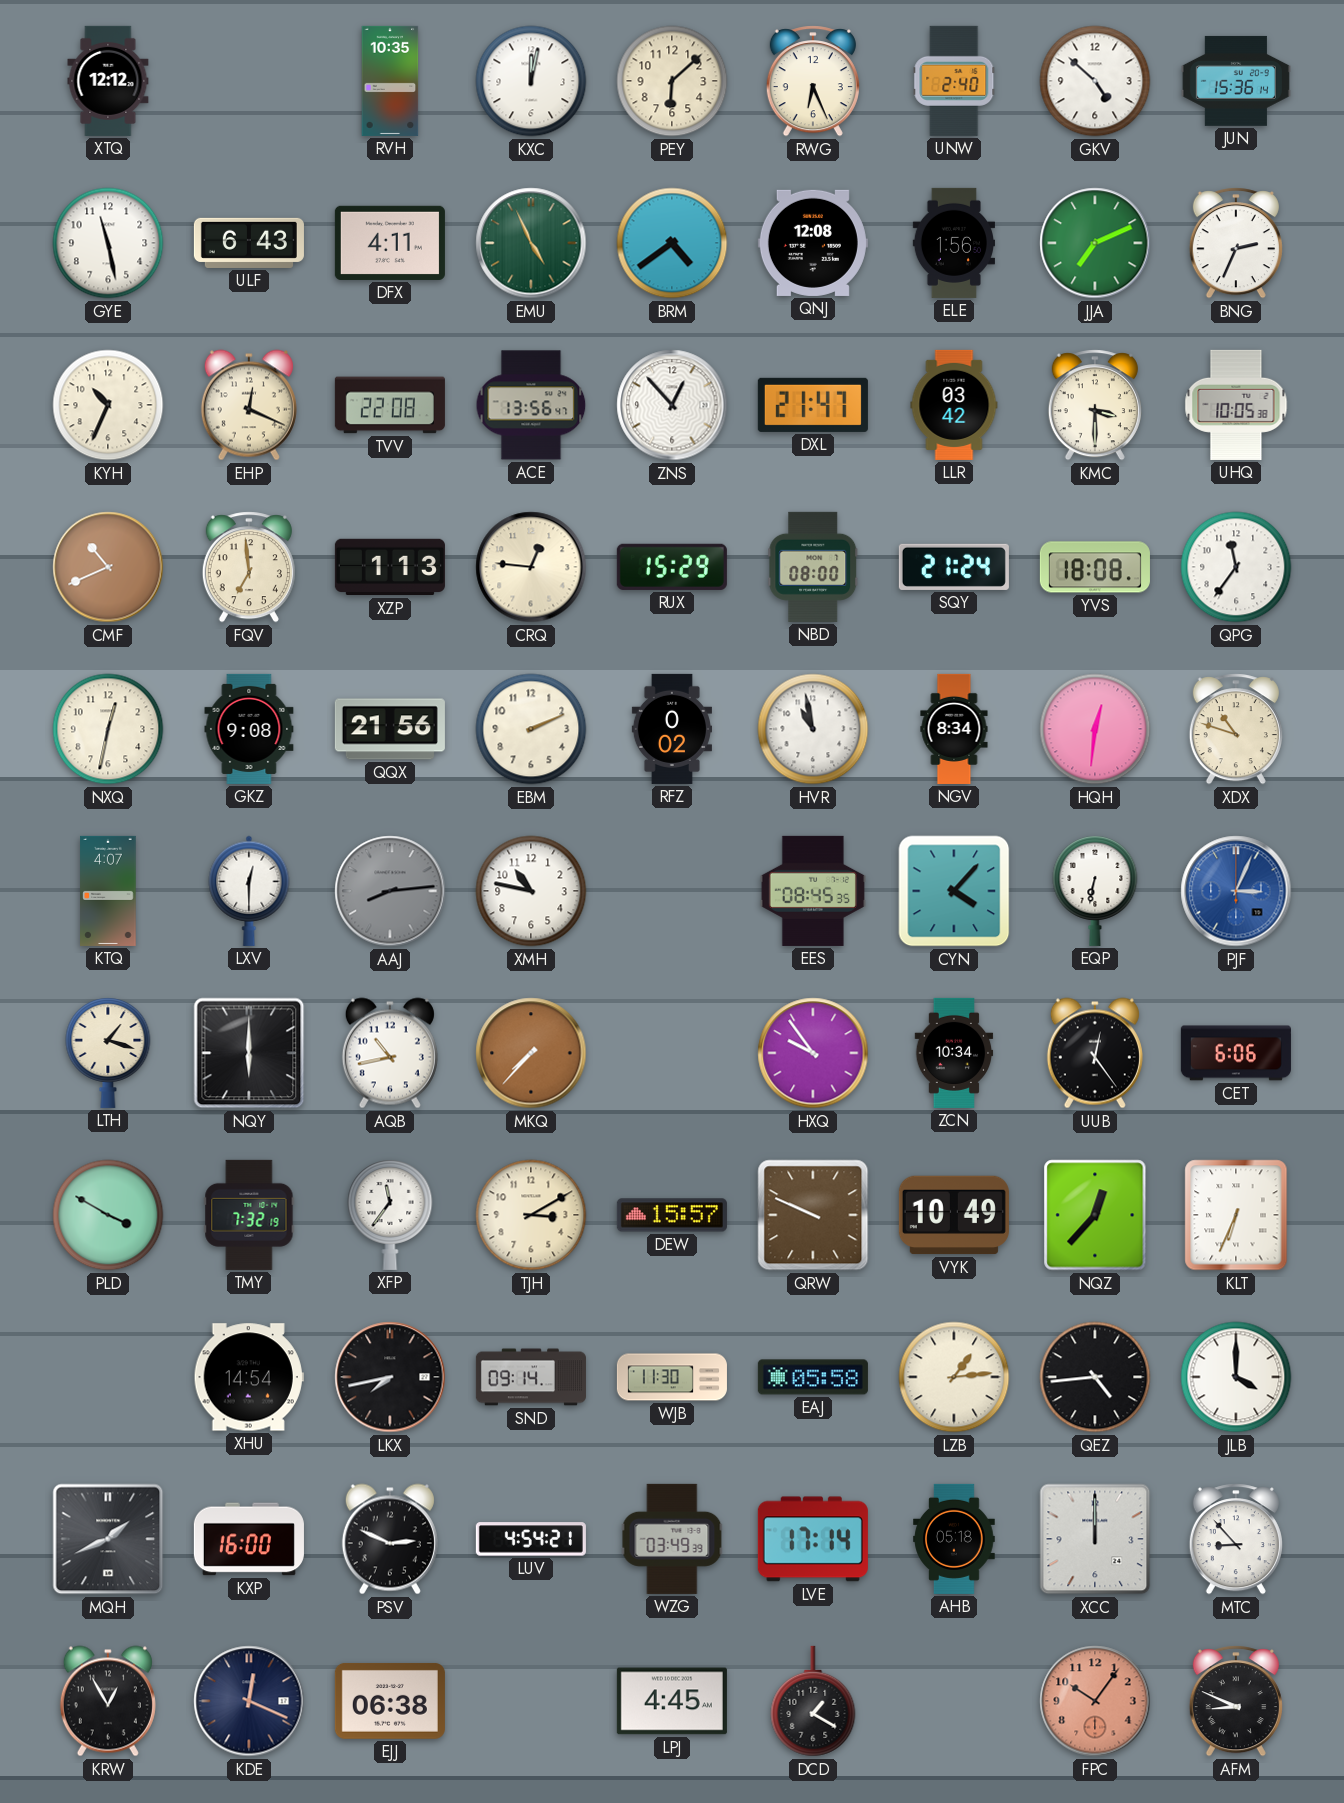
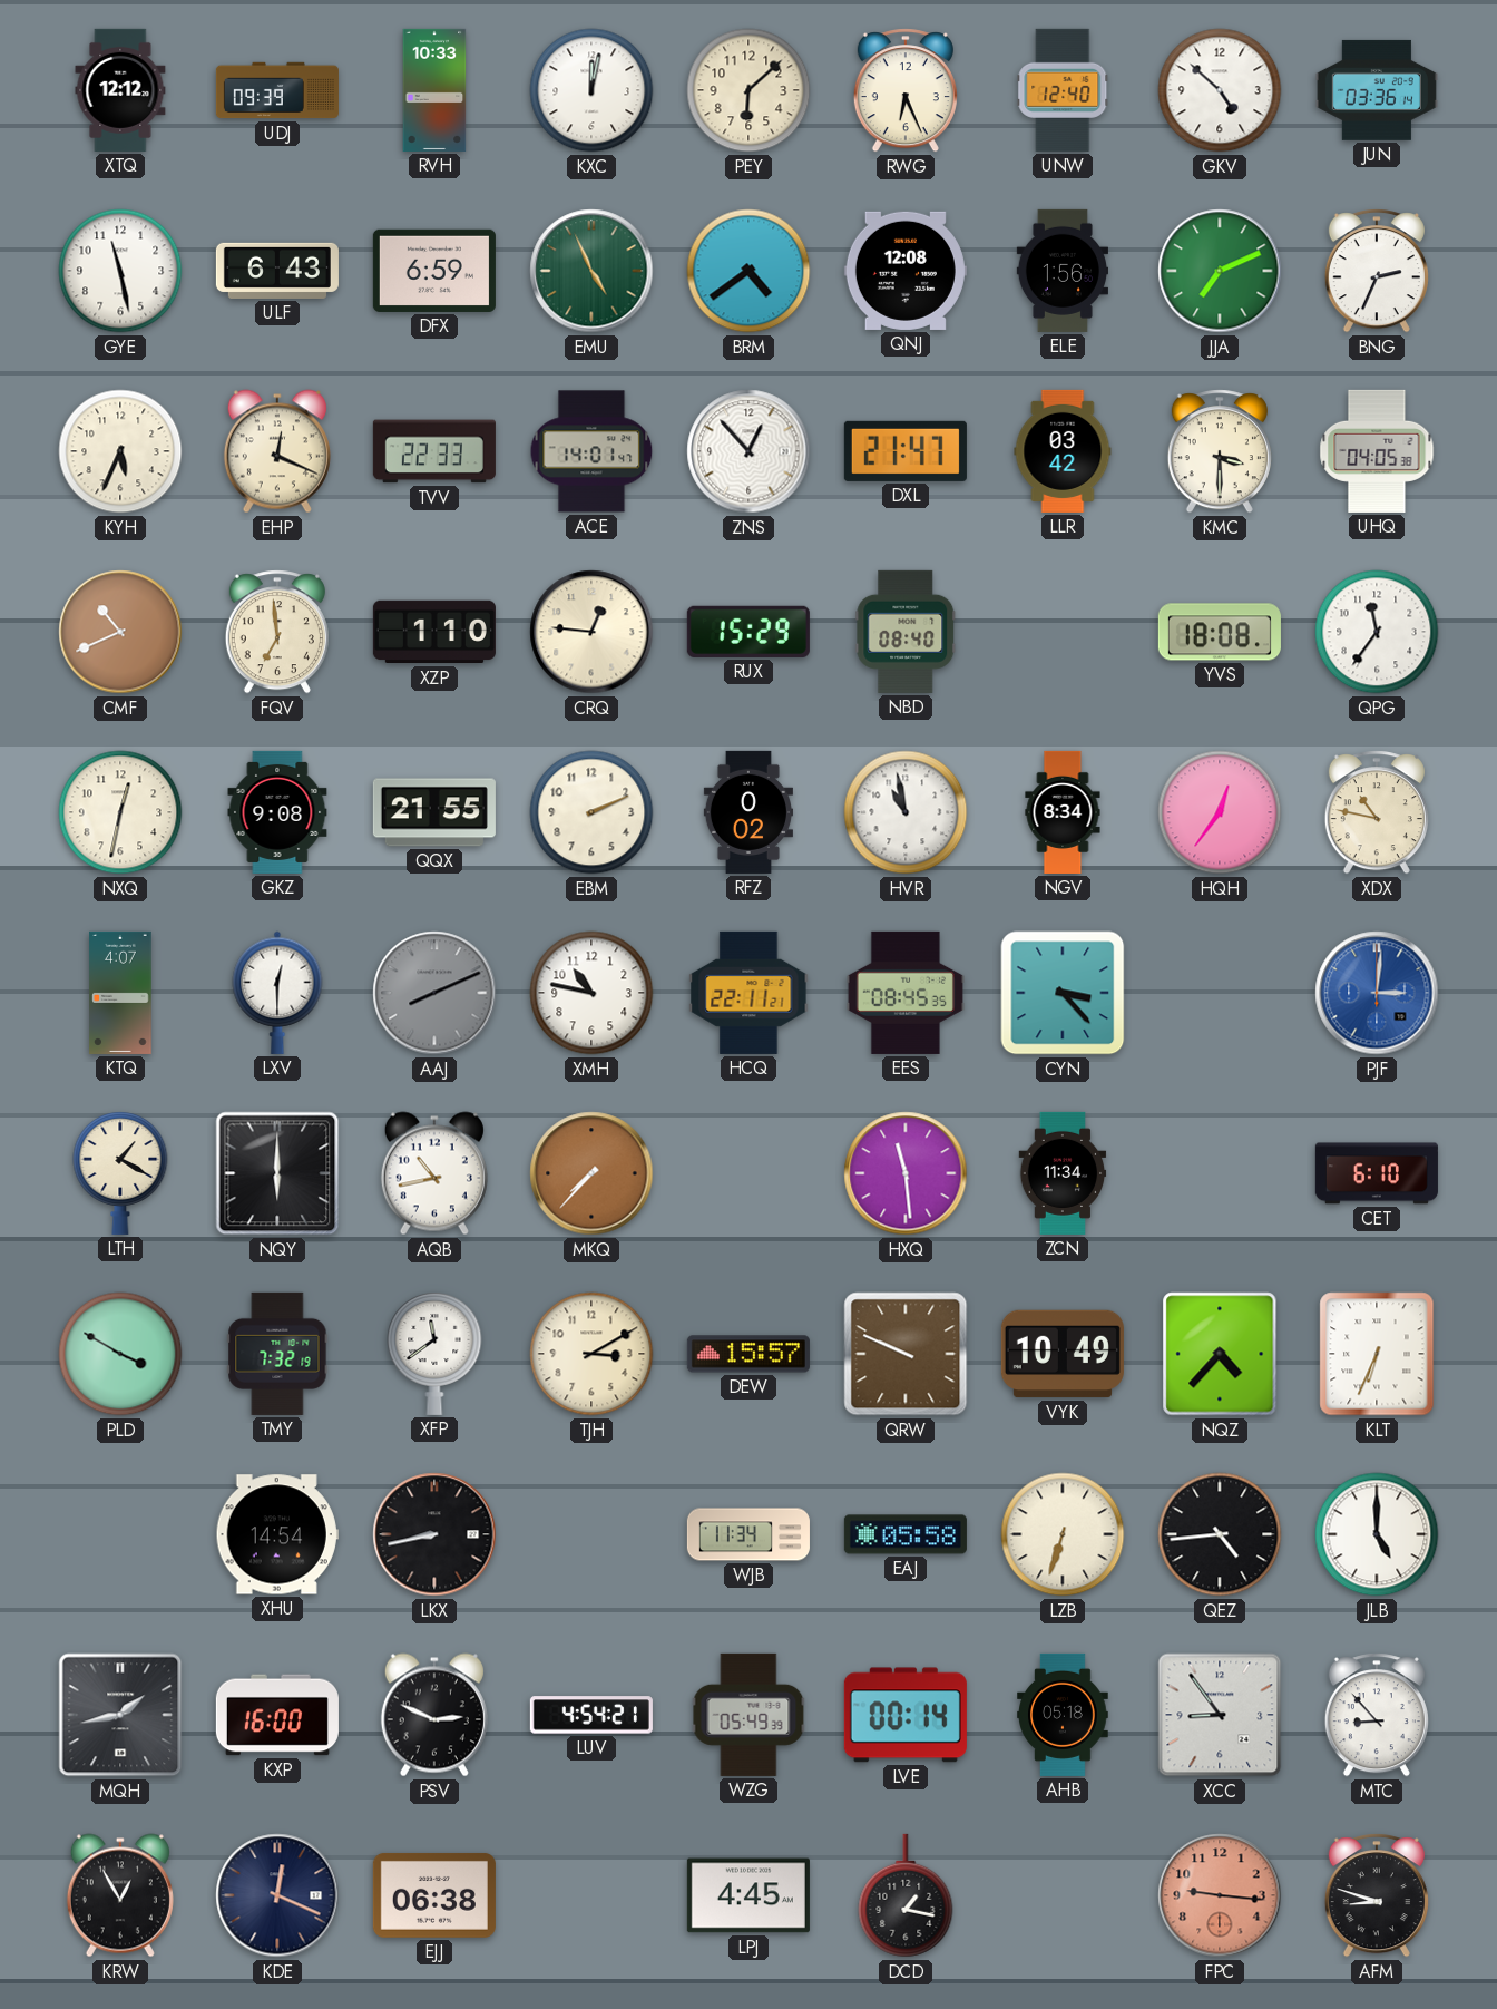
UDJ: none -> 09:39
RVH: 10:35 -> 10:33
UNW: 2:40 -> 12:40
JUN: 15:36 -> 03:36
DFX: 4:11 -> 6:59
KYH: 10:34 -> 5:34
TVV: 22:08 -> 22:33
ACE: 13:56 -> 14:01
UHQ: 10:05 -> 04:05
XZP: 1:13 -> 1:10
NBD: 08:00 -> 08:40
SQY: 21:24 -> none
QQX: 21:56 -> 21:55
HQH: 12:31 -> 12:36
XDX: 10:48 -> 10:47
AAJ: 8:14 -> 8:11
HCQ: none -> 22:11
CYN: 4:07 -> 3:23
EQP: 6:32 -> none
PJF: 3:04 -> 3:01
LTH: 1:18 -> 1:20
HXQ: 9:54 -> 11:29
ZCN: 10:34 -> 11:34
UUB: 12:24 -> none
CET: 6:06 -> 6:10
XFP: 11:36 -> 11:39
NQZ: 12:37 -> 4:37
LKX: 7:43 -> 8:43
SND: 09:14 -> none
WJB: 11:30 -> 11:34
LZB: 1:14 -> 6:33
JLB: 4:00 -> 5:00
MQH: 1:41 -> 1:43
WZG: 03:49 -> 05:49
LVE: 17:14 -> 00:14
XCC: 12:00 -> 8:54
DCD: 1:20 -> 1:17
FPC: 10:06 -> 9:16
AFM: 8:49 -> 8:48
